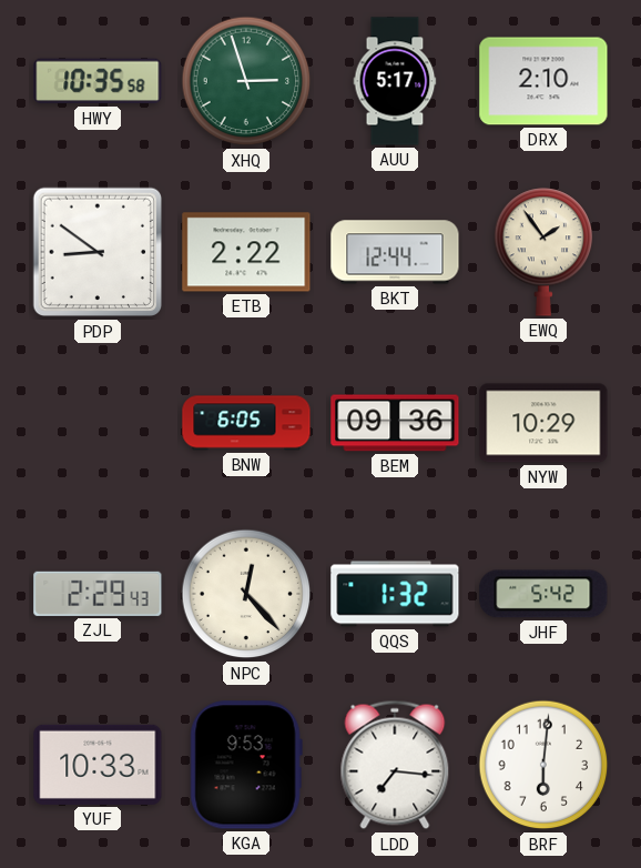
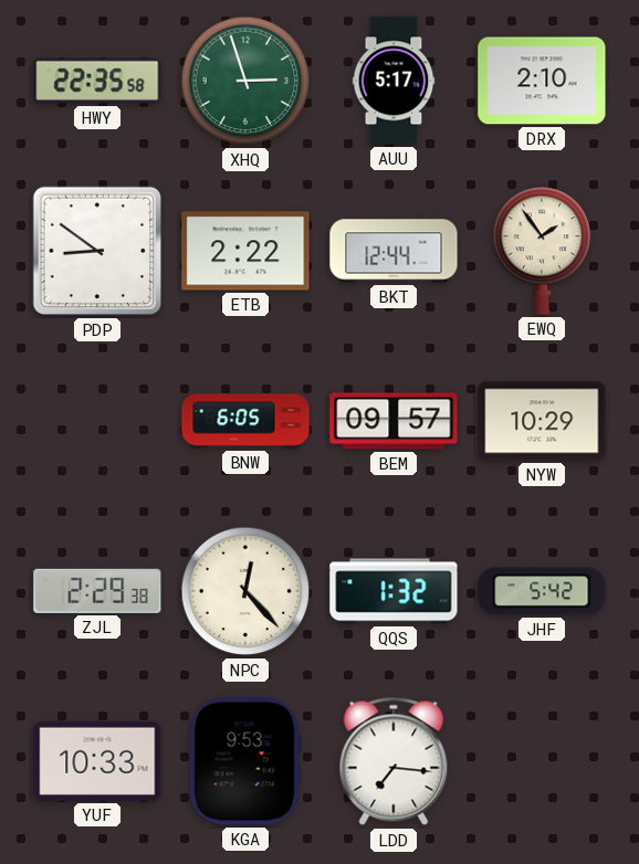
HWY: 10:35 -> 22:35
BEM: 09:36 -> 09:57
ZJL: 2:29:43 -> 2:29:38
BRF: 6:01 -> none
